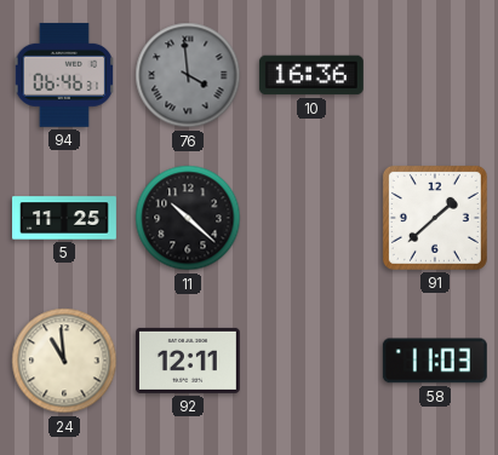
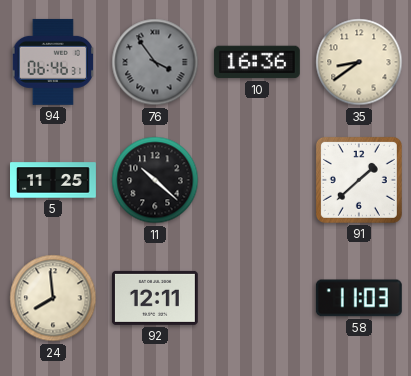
76: 3:59 -> 3:54
35: none -> 8:39
24: 10:59 -> 7:59
